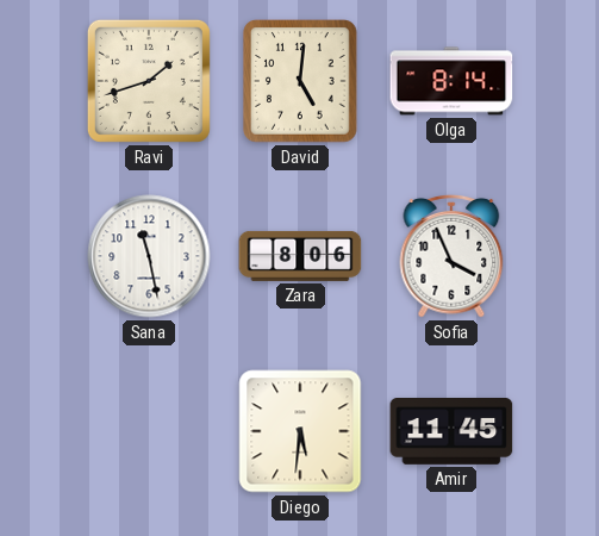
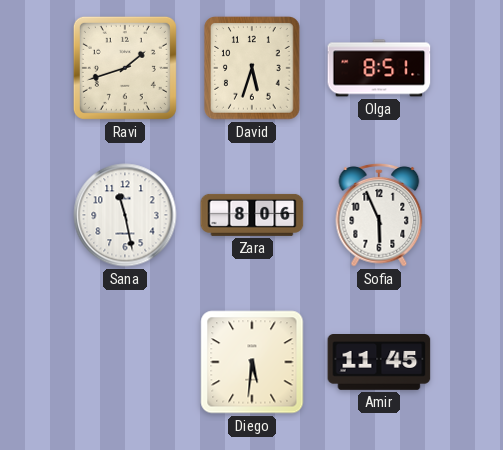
David: 5:01 -> 5:33
Olga: 8:14 -> 8:51
Sofia: 3:56 -> 5:56
